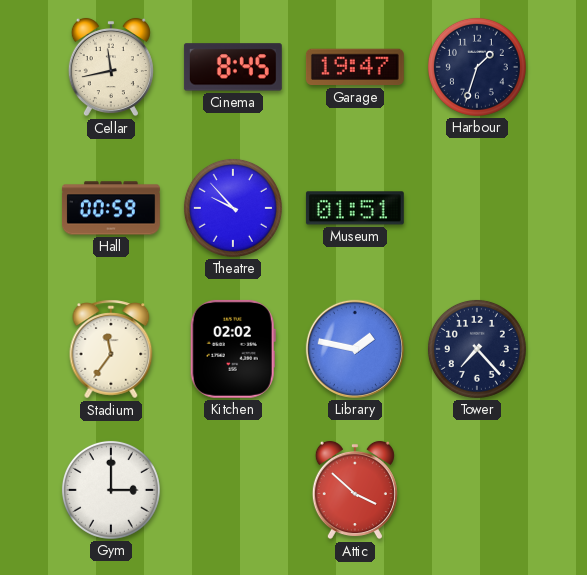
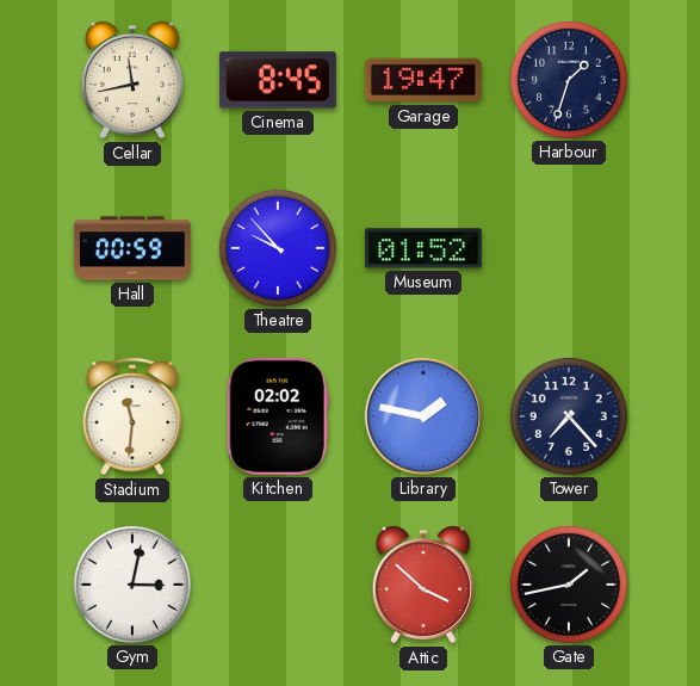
Museum: 01:51 -> 01:52
Stadium: 11:36 -> 11:31
Gym: 3:00 -> 3:02
Gate: none -> 1:43
